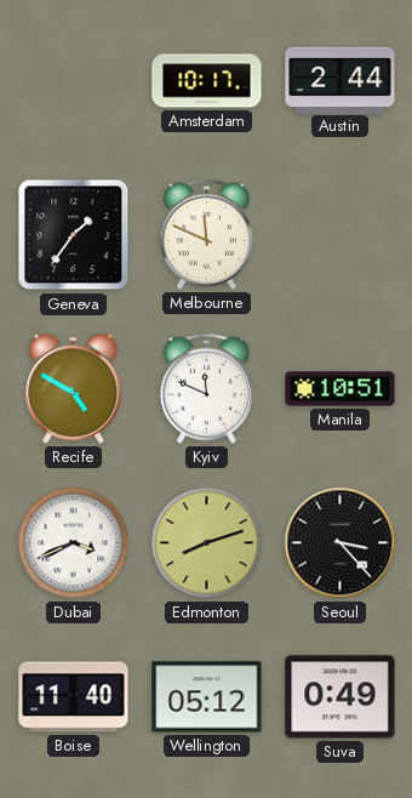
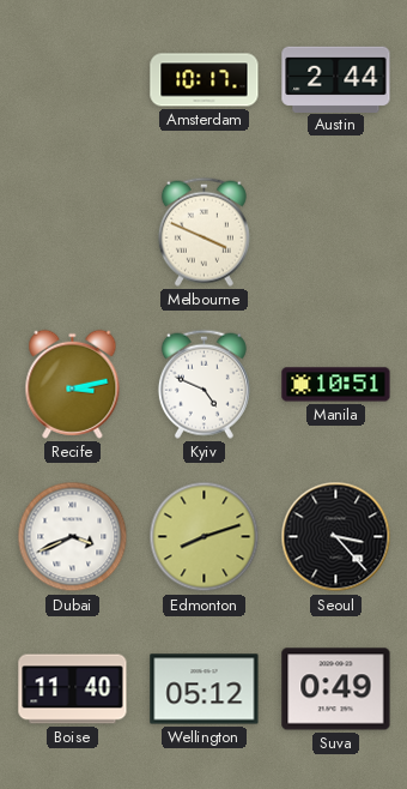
Geneva: 1:36 -> none
Melbourne: 11:49 -> 3:49
Recife: 4:50 -> 3:13
Kyiv: 11:49 -> 4:49
